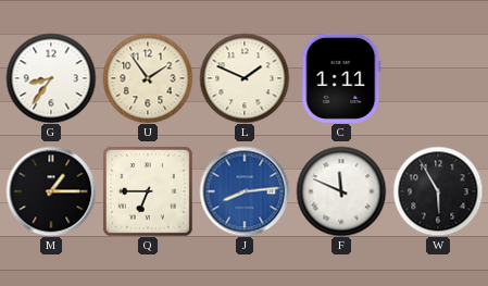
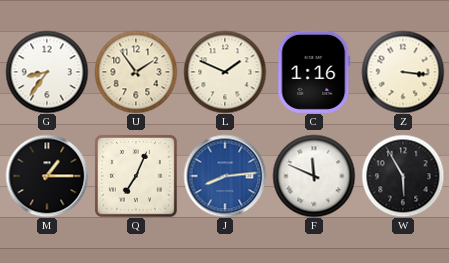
C: 1:11 -> 1:16
Z: none -> 3:16
Q: 6:45 -> 7:04
